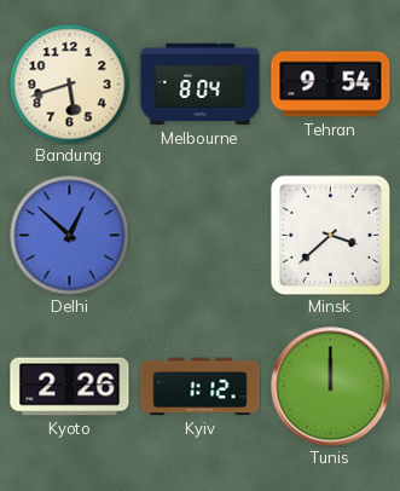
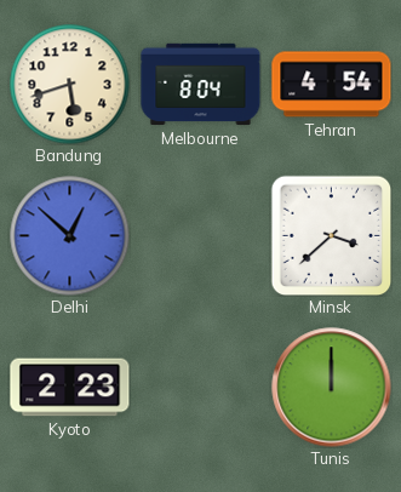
Tehran: 9:54 -> 4:54
Kyoto: 2:26 -> 2:23
Kyiv: 1:12 -> none
